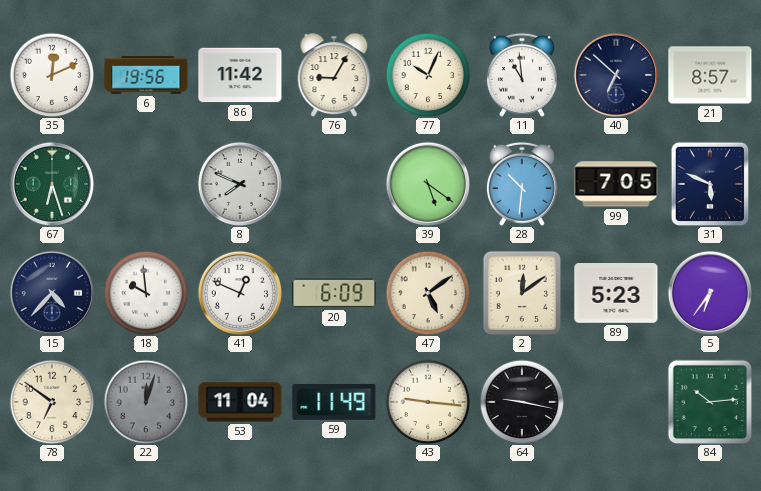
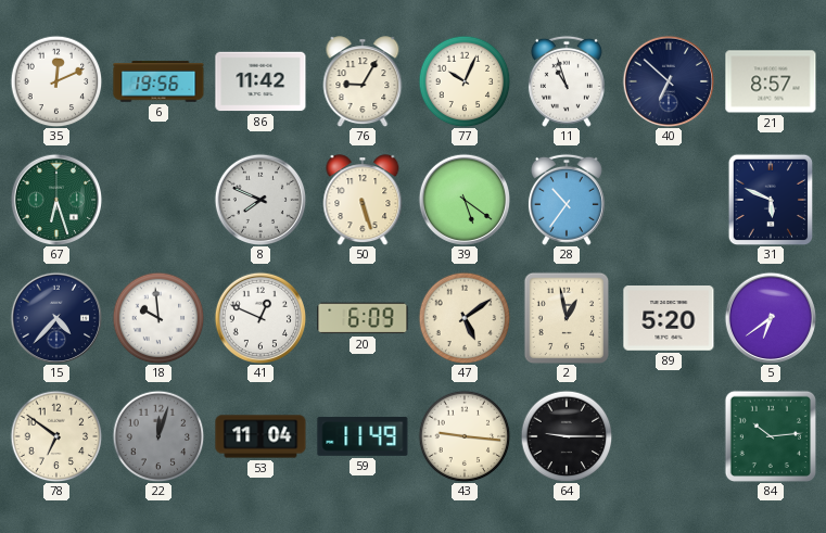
11: 10:59 -> 10:57
50: none -> 5:27
28: 10:31 -> 10:36
99: 7:05 -> none
2: 12:09 -> 12:58
89: 5:23 -> 5:20
5: 6:36 -> 6:39
64: 9:17 -> 9:15
